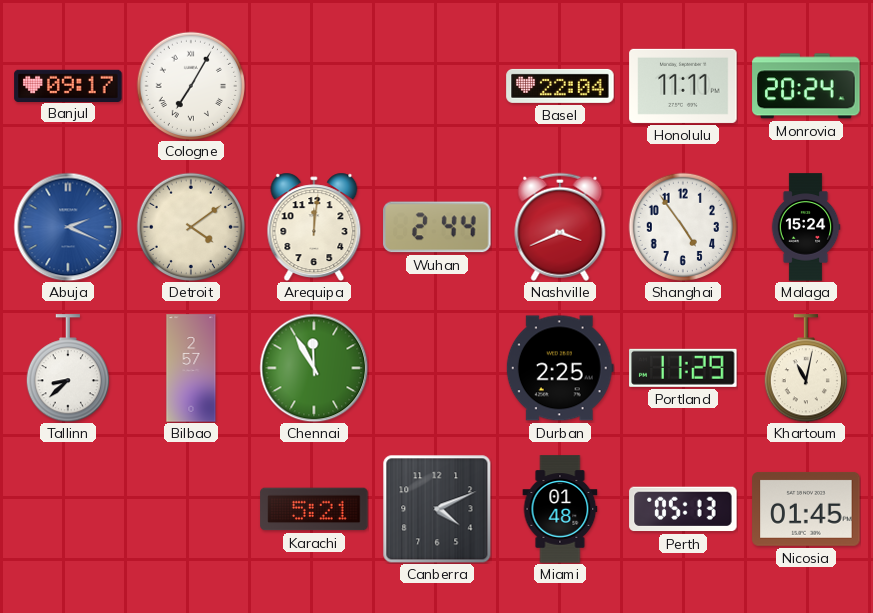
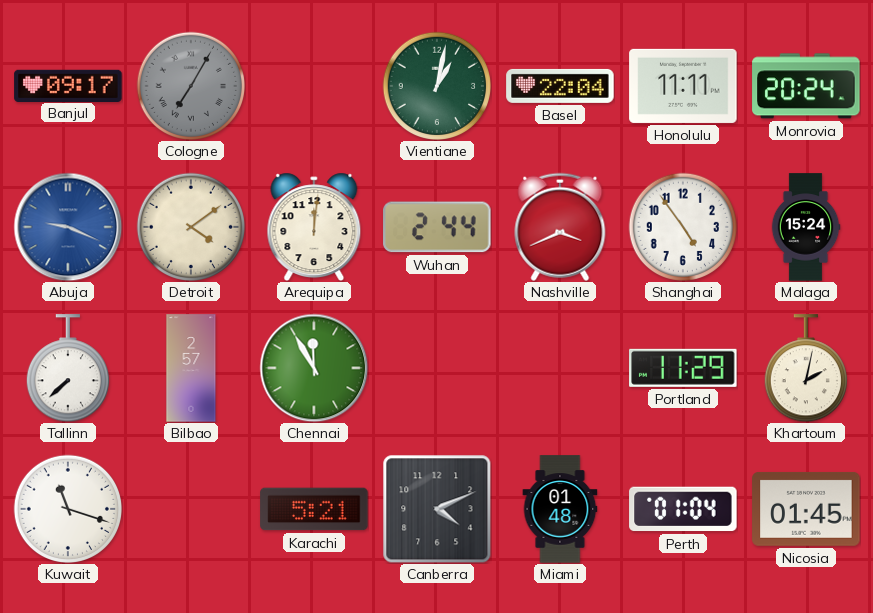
Cologne dial: white -> grey
Vientiane: none -> 1:02
Abuja: 2:19 -> 9:19
Tallinn: 8:38 -> 7:38
Durban: 2:25 -> none
Khartoum: 11:02 -> 2:02
Kuwait: none -> 11:18
Perth: 05:13 -> 01:04
